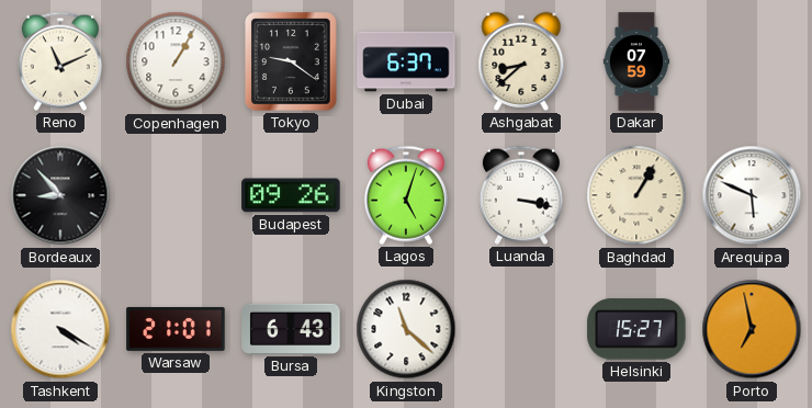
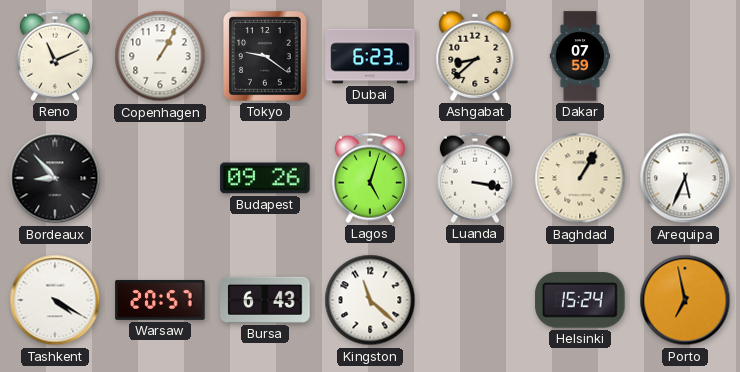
Dubai: 6:37 -> 6:23
Arequipa: 5:49 -> 5:34
Warsaw: 21:01 -> 20:57
Helsinki: 15:27 -> 15:24
